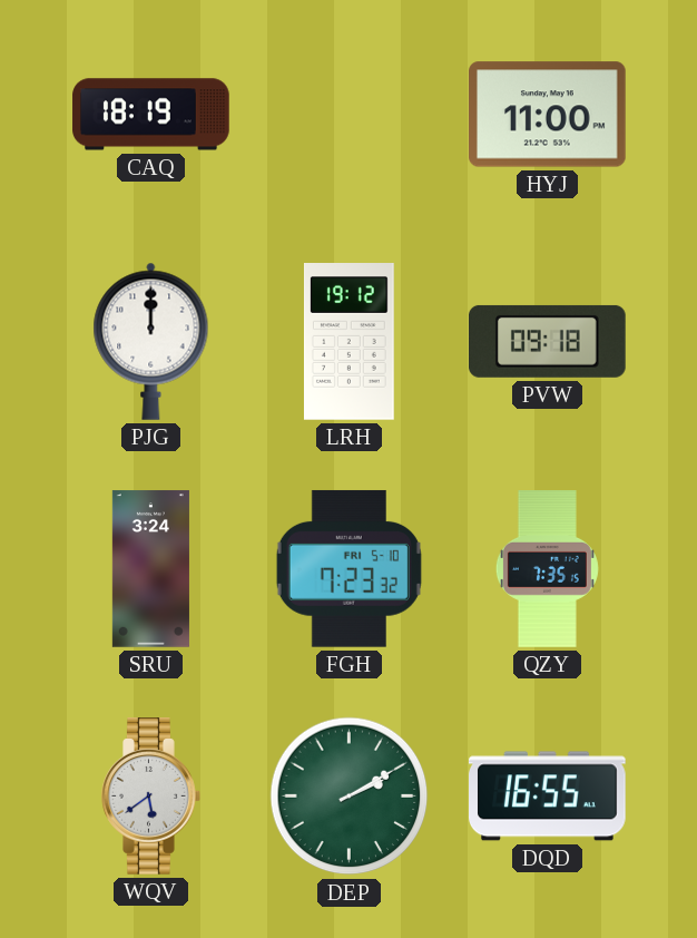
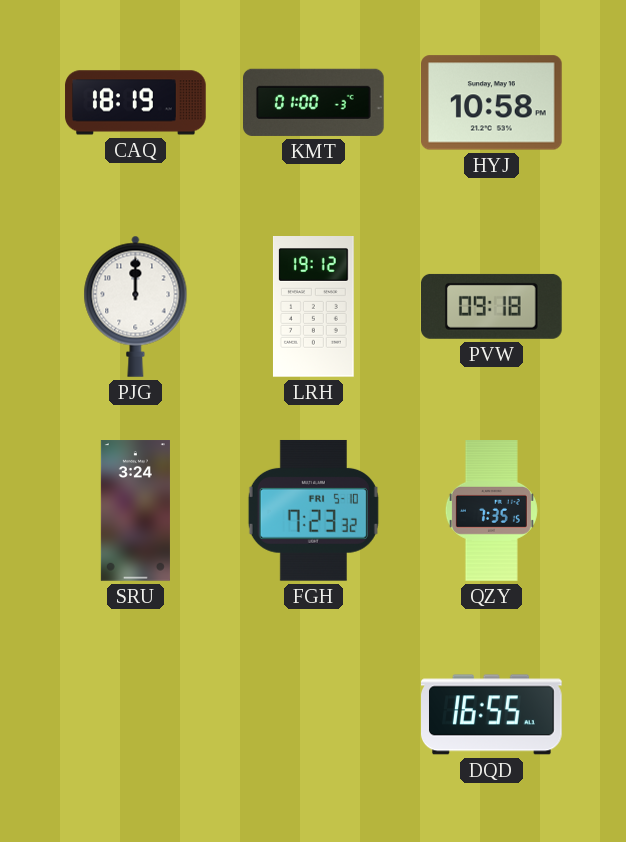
KMT: none -> 01:00
HYJ: 11:00 -> 10:58
WQV: 5:39 -> none
DEP: 2:10 -> none
